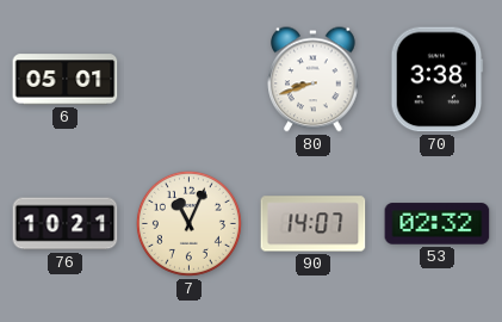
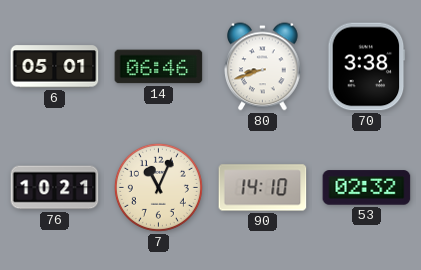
14: none -> 06:46
90: 14:07 -> 14:10
